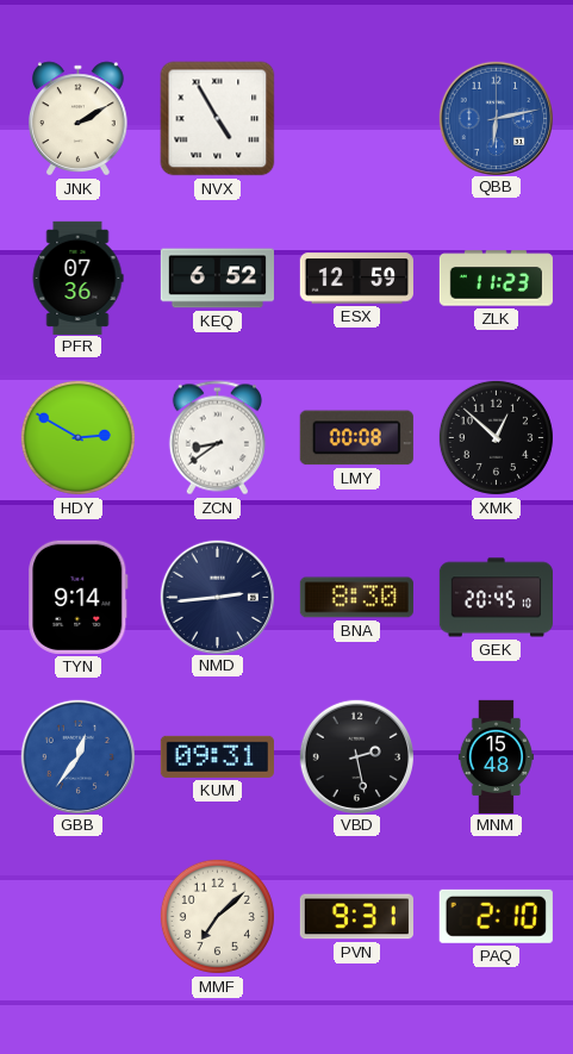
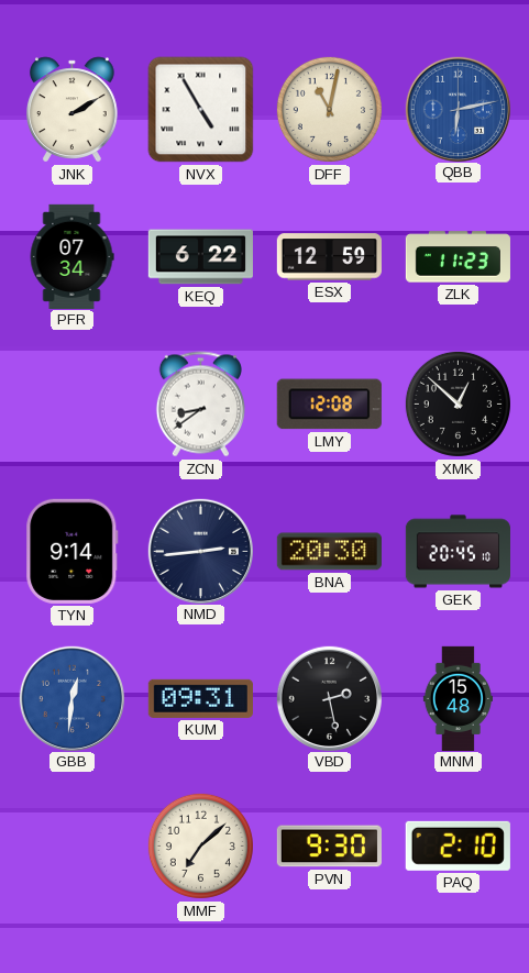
DFF: none -> 11:02
PFR: 07:36 -> 07:34
KEQ: 6:52 -> 6:22
HDY: 2:50 -> none
LMY: 00:08 -> 12:08
BNA: 8:30 -> 20:30
GBB: 12:36 -> 12:31
PVN: 9:31 -> 9:30
